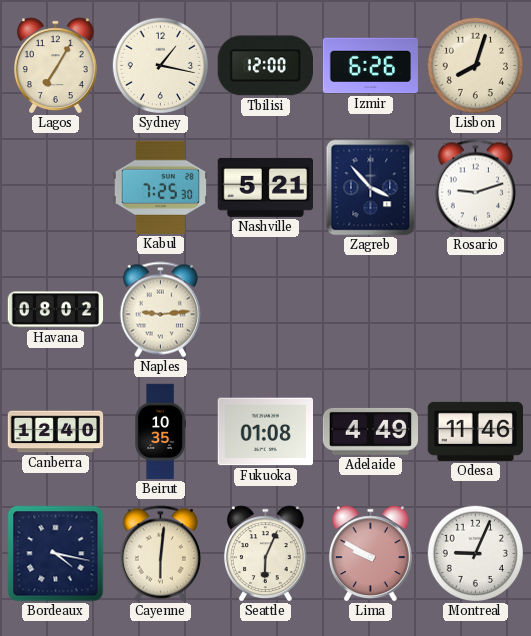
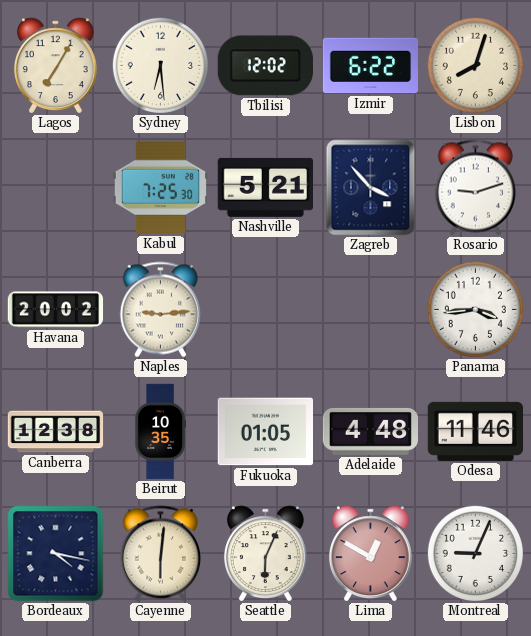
Sydney: 1:17 -> 6:29
Tbilisi: 12:00 -> 12:02
Izmir: 6:26 -> 6:22
Havana: 08:02 -> 20:02
Panama: none -> 3:44
Canberra: 12:40 -> 12:38
Fukuoka: 01:08 -> 01:05
Adelaide: 4:49 -> 4:48
Lima: 9:50 -> 12:50
